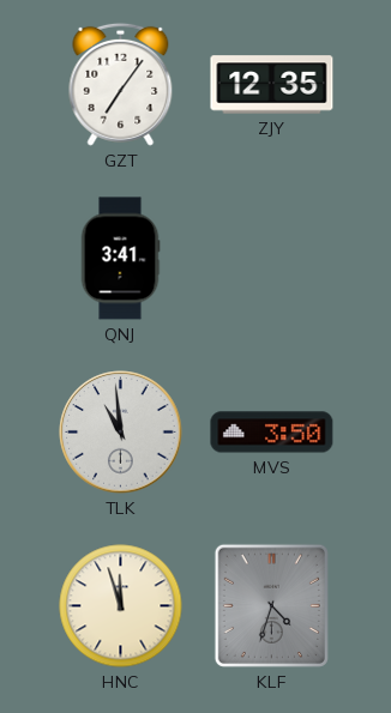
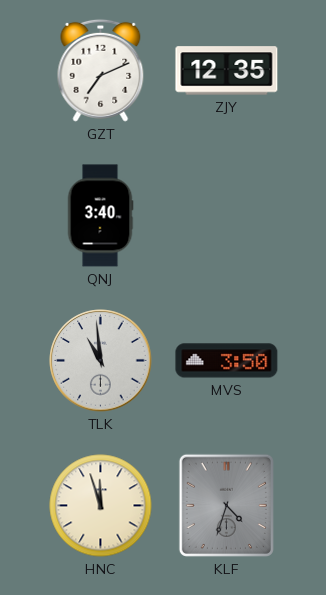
GZT: 7:06 -> 7:11
QNJ: 3:41 -> 3:40
